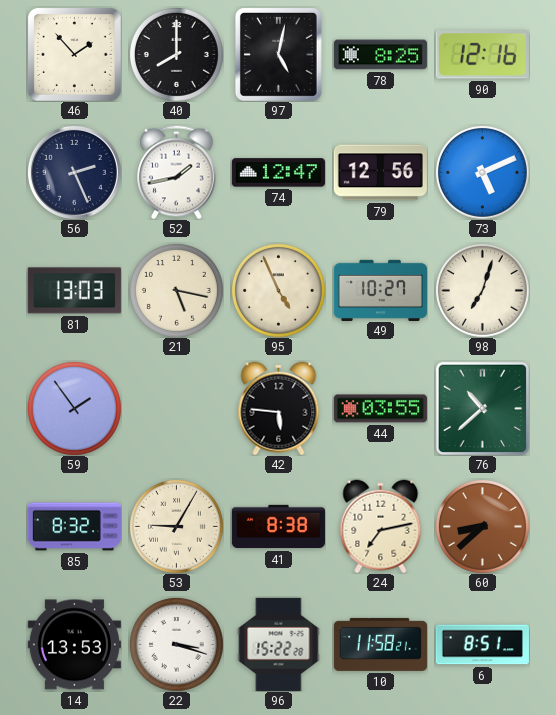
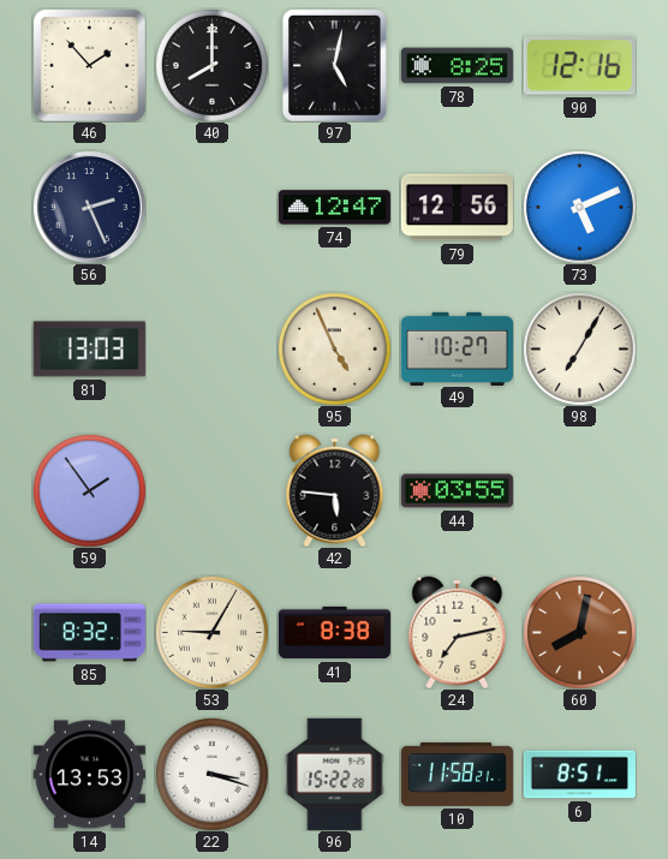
52: 1:43 -> none
21: 5:17 -> none
98: 7:03 -> 7:05
76: 10:38 -> none
60: 8:38 -> 8:02
